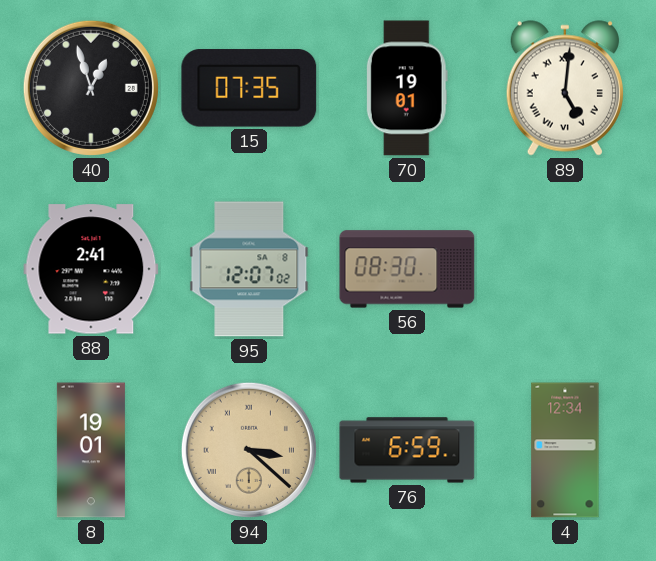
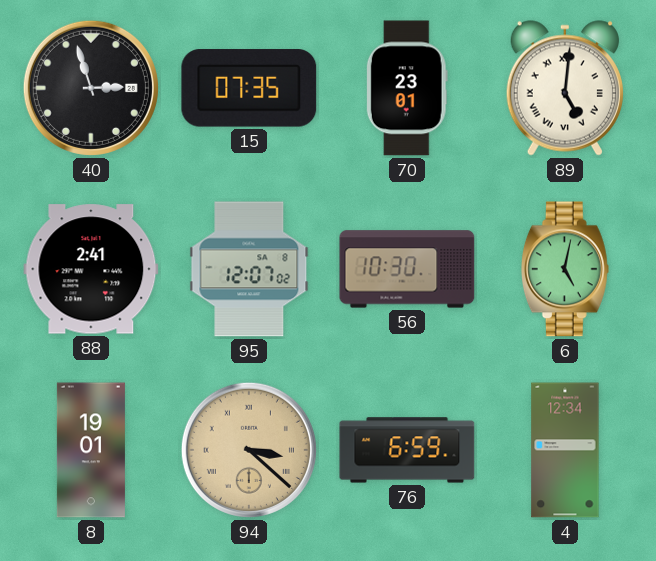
40: 12:57 -> 2:57
70: 19:01 -> 23:01
56: 08:30 -> 10:30
6: none -> 5:02
